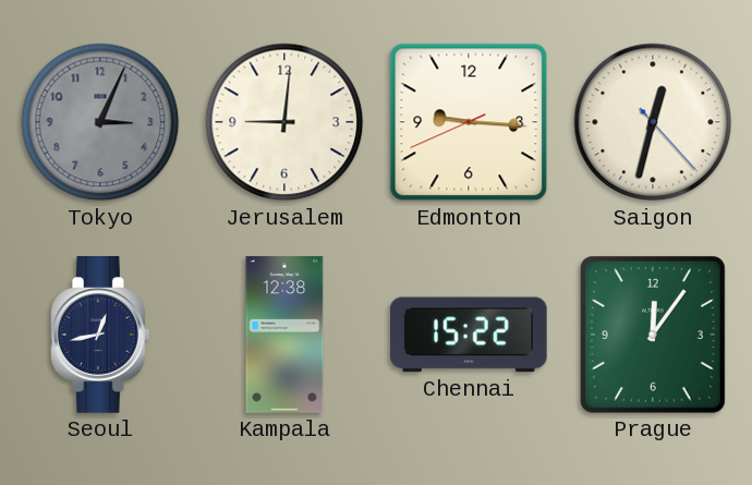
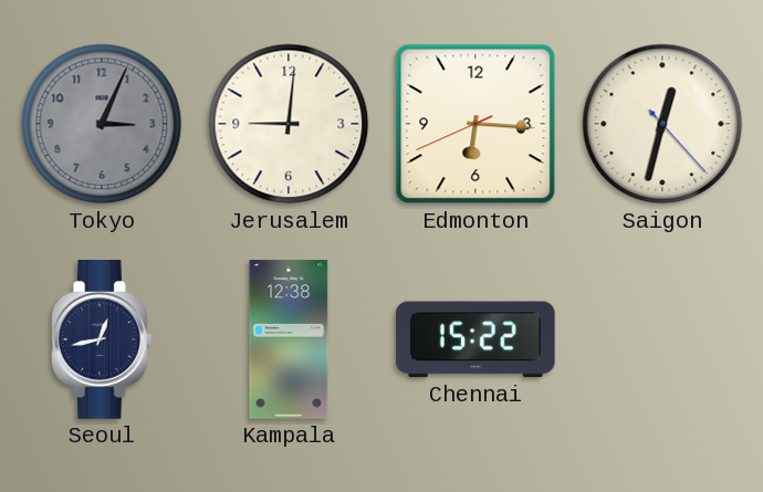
Edmonton: 9:15 -> 6:15
Prague: 12:06 -> none
